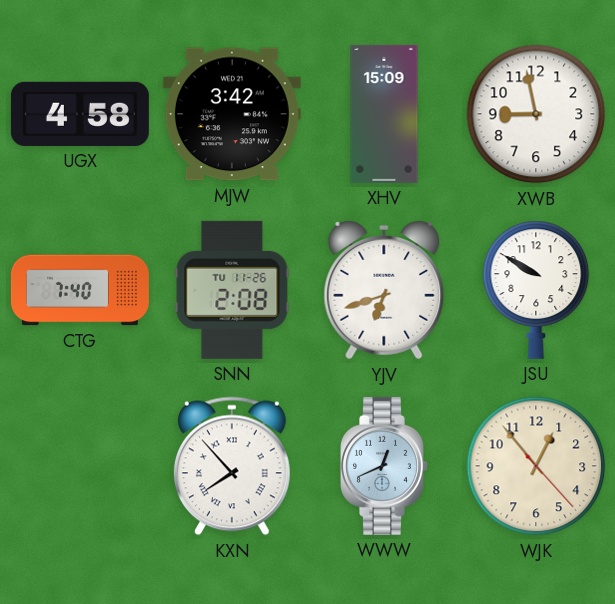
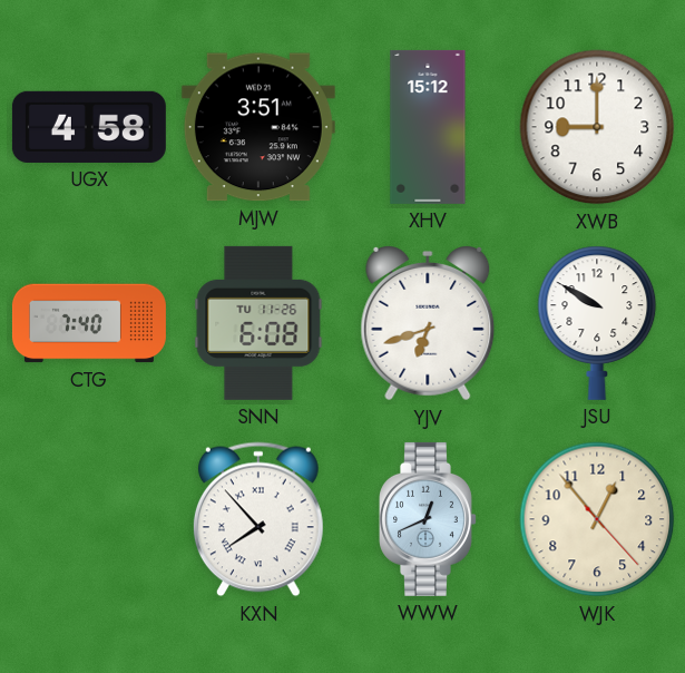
MJW: 3:42 -> 3:51
XHV: 15:09 -> 15:12
XWB: 8:58 -> 9:00
SNN: 2:08 -> 6:08
